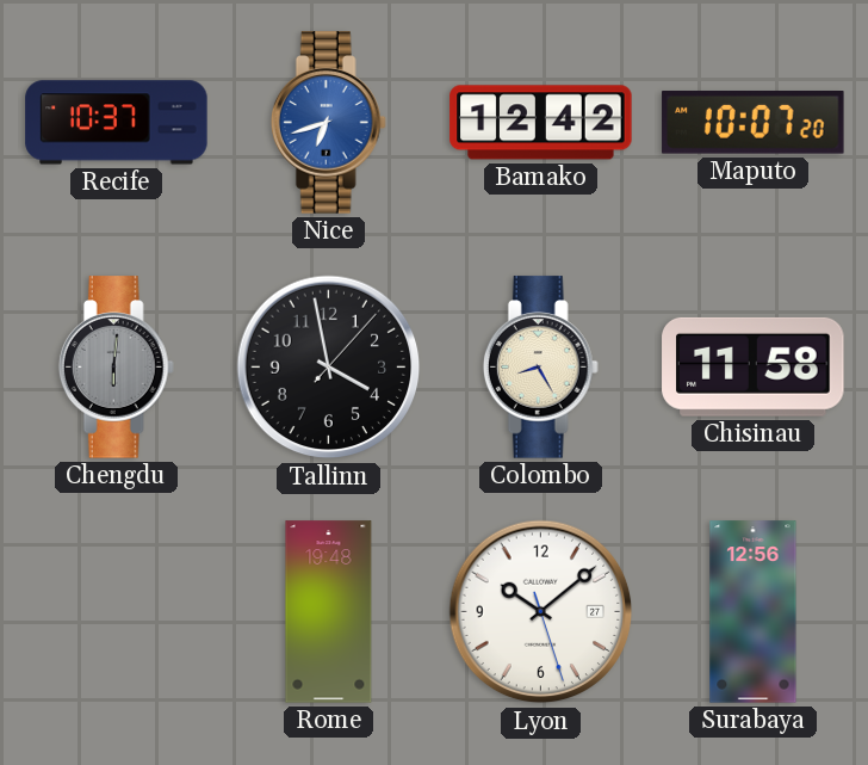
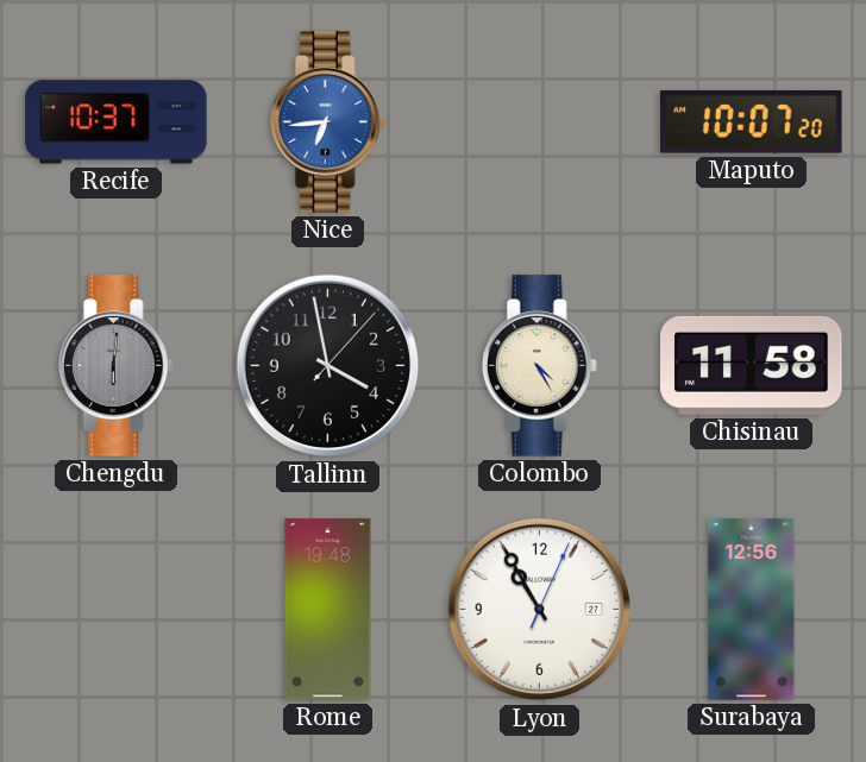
Nice: 6:42 -> 6:44
Bamako: 12:42 -> none
Colombo: 8:25 -> 4:25
Lyon: 10:08 -> 10:55
